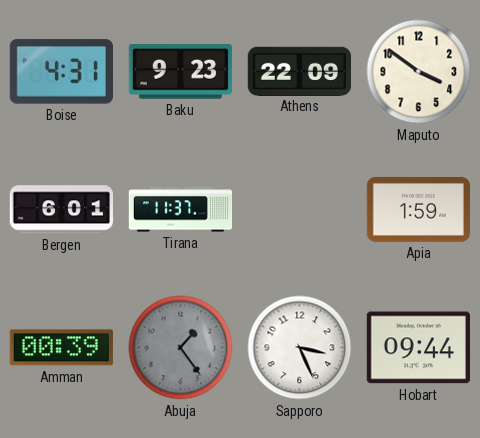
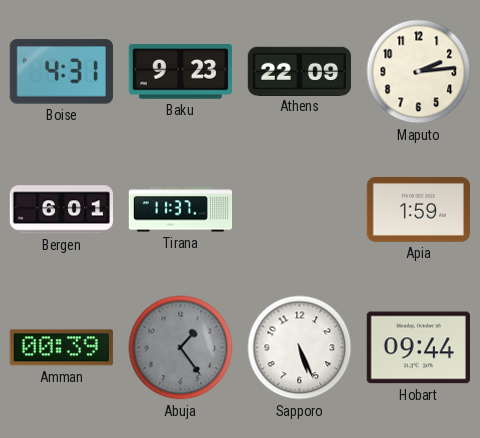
Maputo: 3:51 -> 2:14
Sapporo: 3:26 -> 5:26
